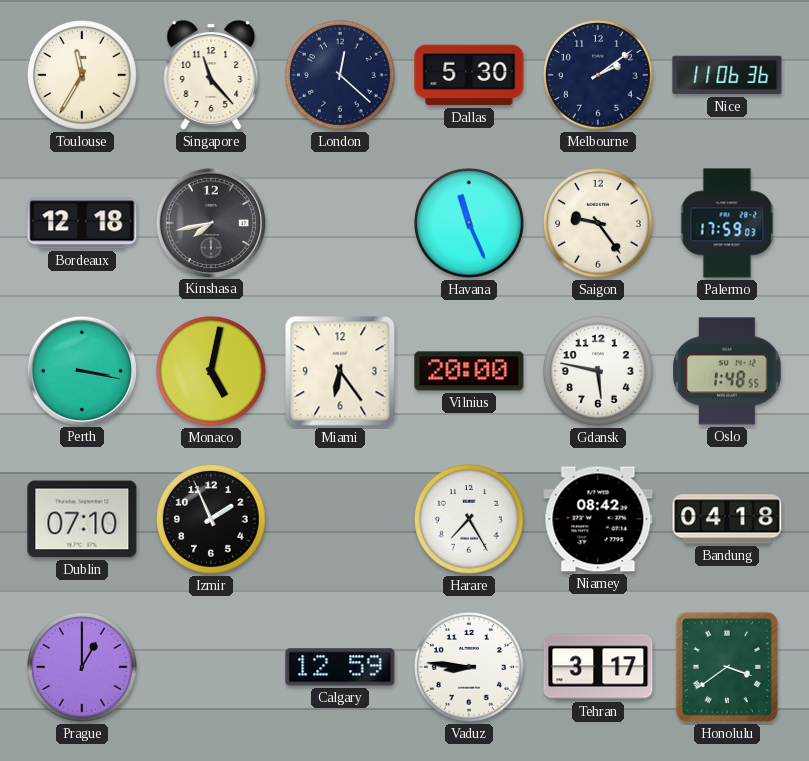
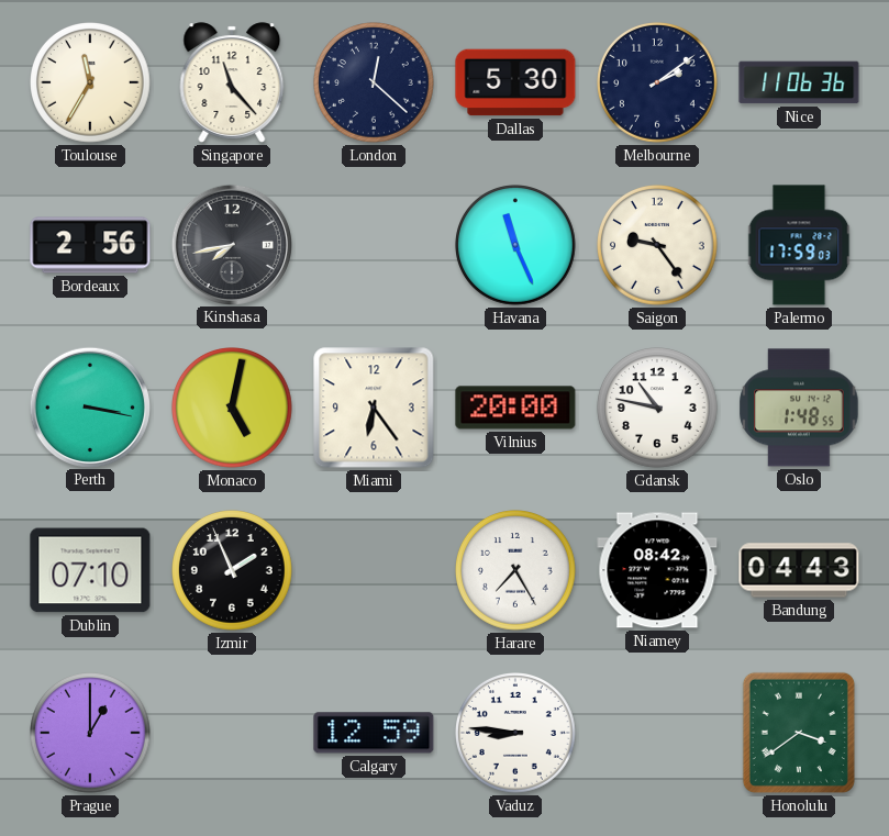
Bordeaux: 12:18 -> 2:56
Gdansk: 5:47 -> 10:47
Bandung: 04:18 -> 04:43
Tehran: 3:17 -> none
